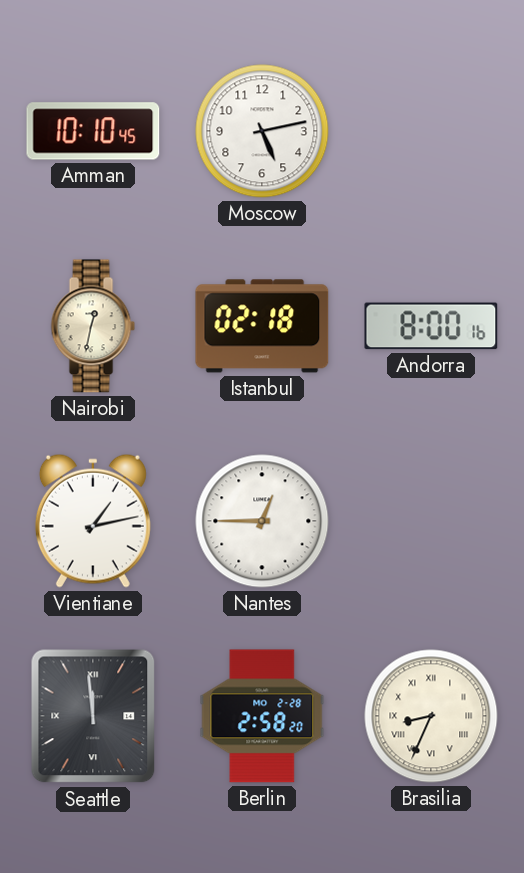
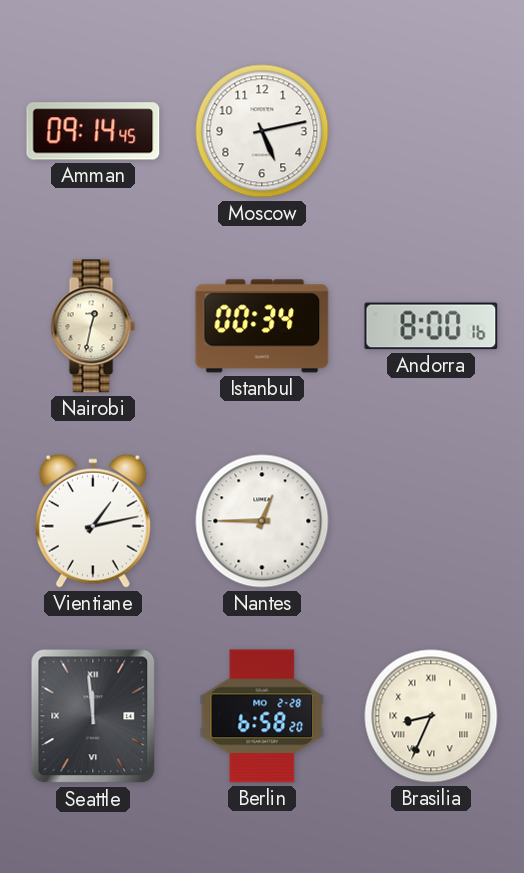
Amman: 10:10 -> 09:14
Istanbul: 02:18 -> 00:34
Berlin: 2:58 -> 6:58
